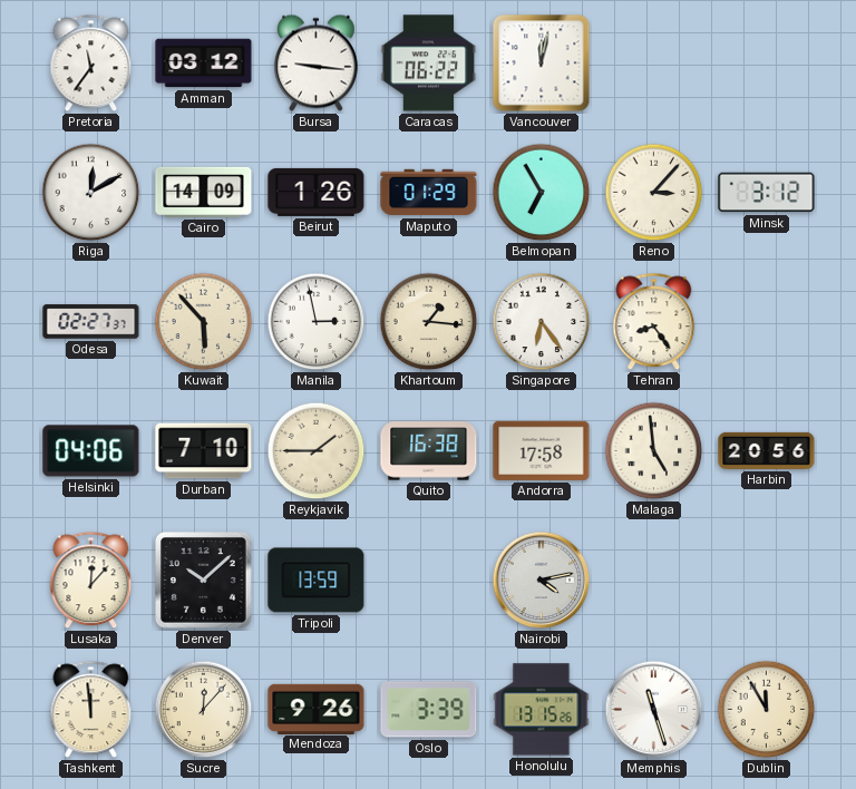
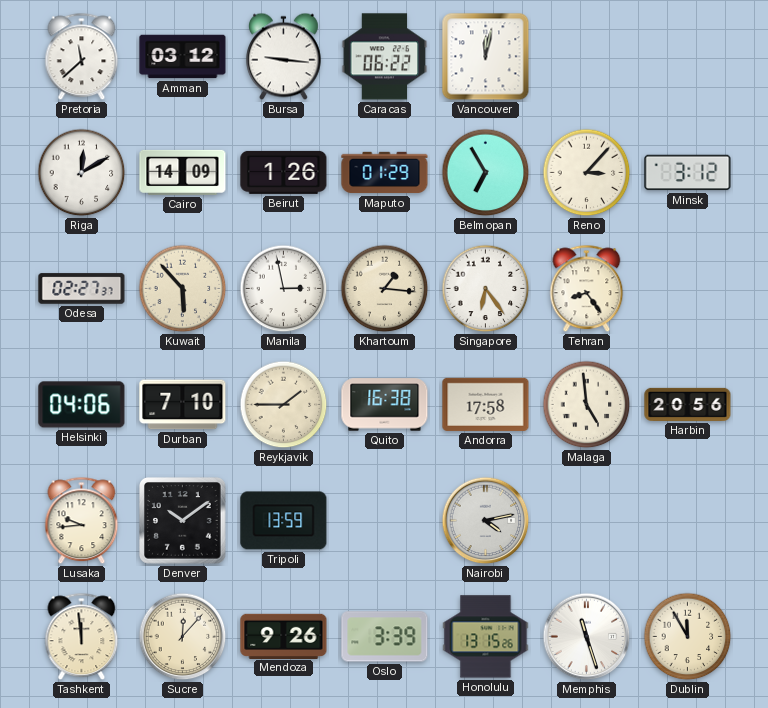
Pretoria: 11:36 -> 11:38
Lusaka: 12:07 -> 9:44
Denver: 10:08 -> 10:09
